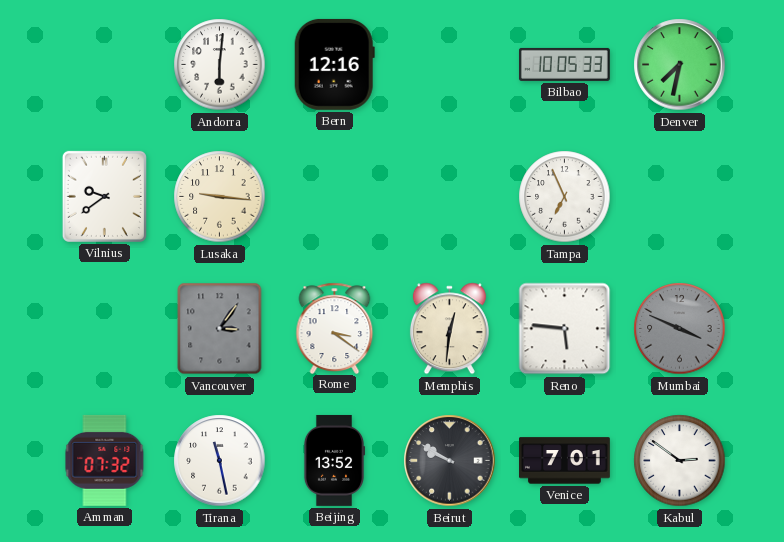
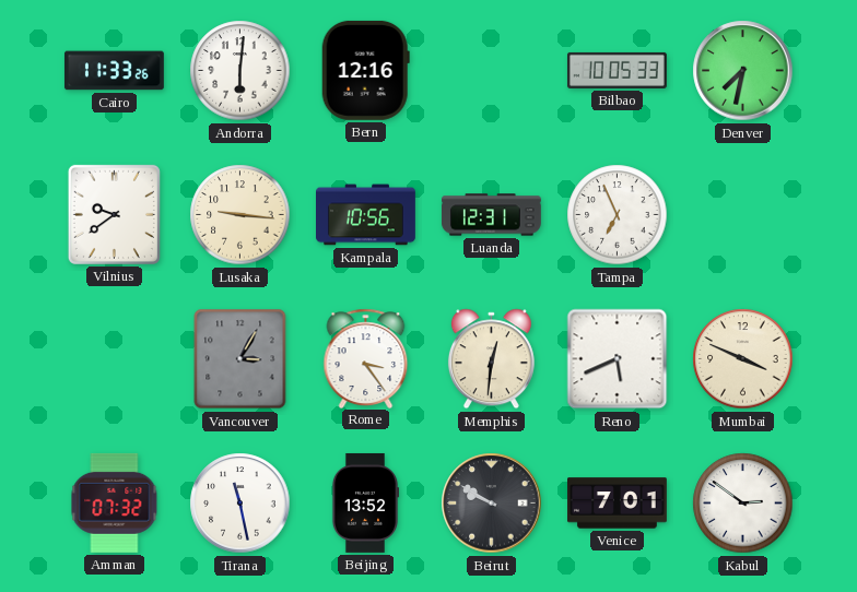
Cairo: none -> 11:33
Kampala: none -> 10:56
Luanda: none -> 12:31
Vancouver: 3:06 -> 3:05
Rome: 3:21 -> 3:24
Reno: 5:46 -> 5:41
Mumbai dial: grey -> cream
